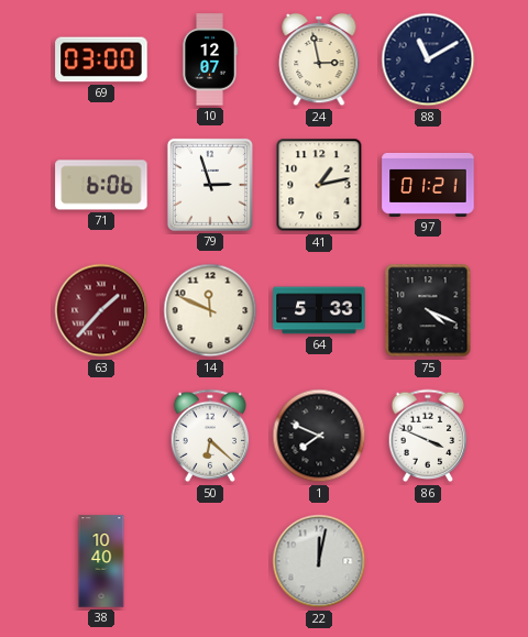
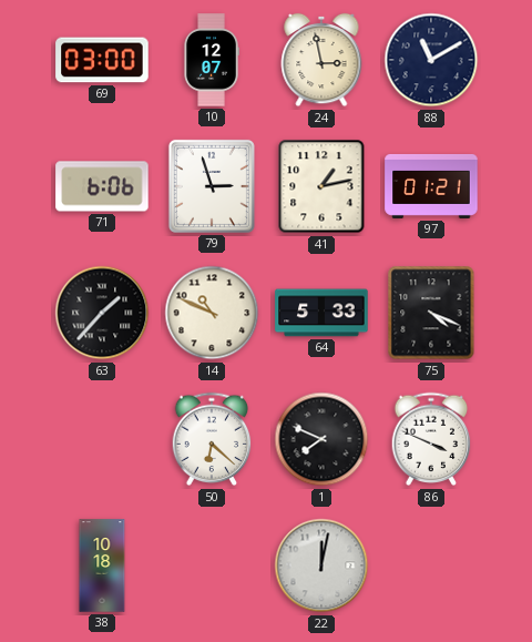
63 dial: burgundy -> black
14: 11:49 -> 10:49
38: 10:40 -> 10:18
